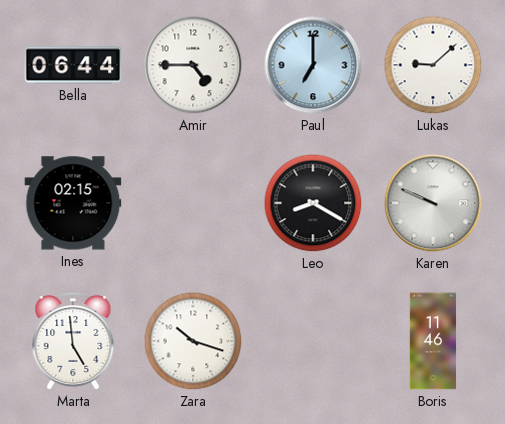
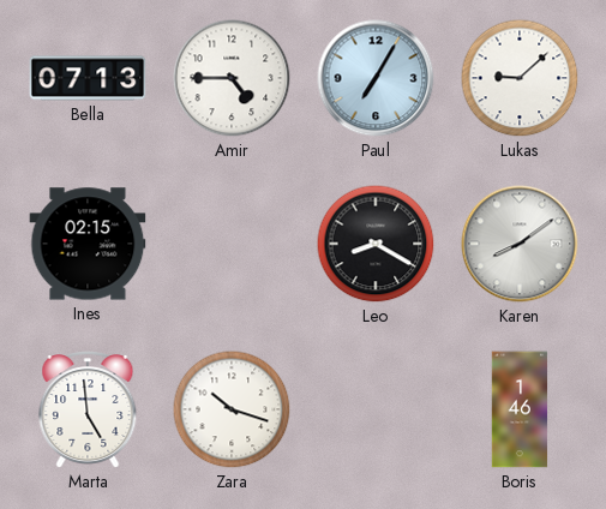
Bella: 06:44 -> 07:13
Paul: 7:00 -> 7:05
Karen: 9:49 -> 8:09
Boris: 11:46 -> 1:46
